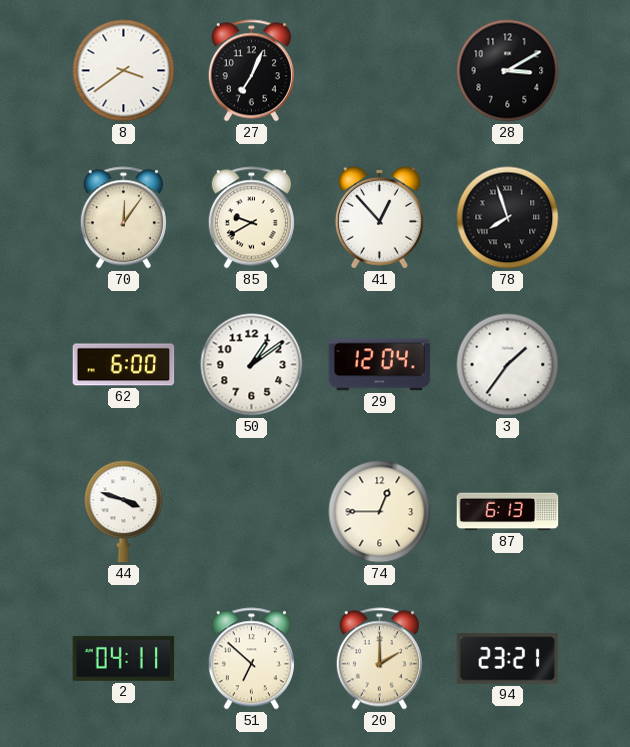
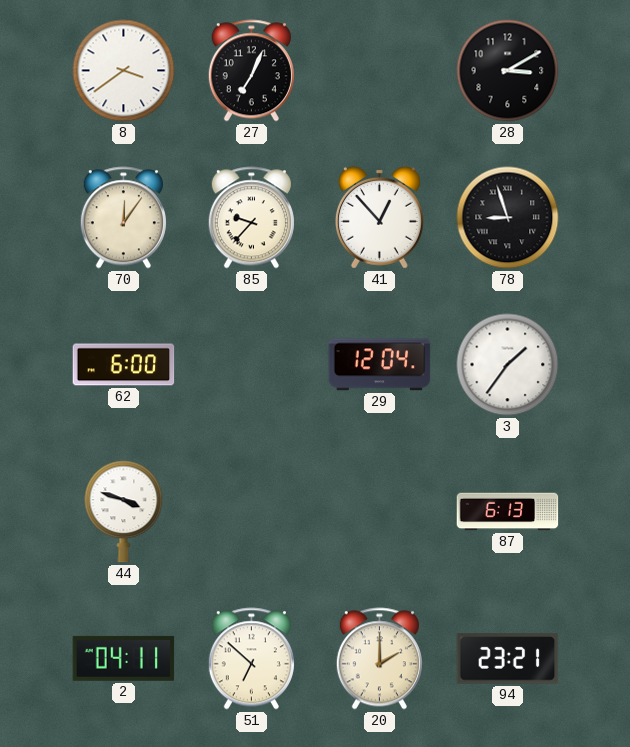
85: 9:40 -> 9:37
78: 7:57 -> 8:57
50: 1:09 -> none
74: 12:45 -> none
